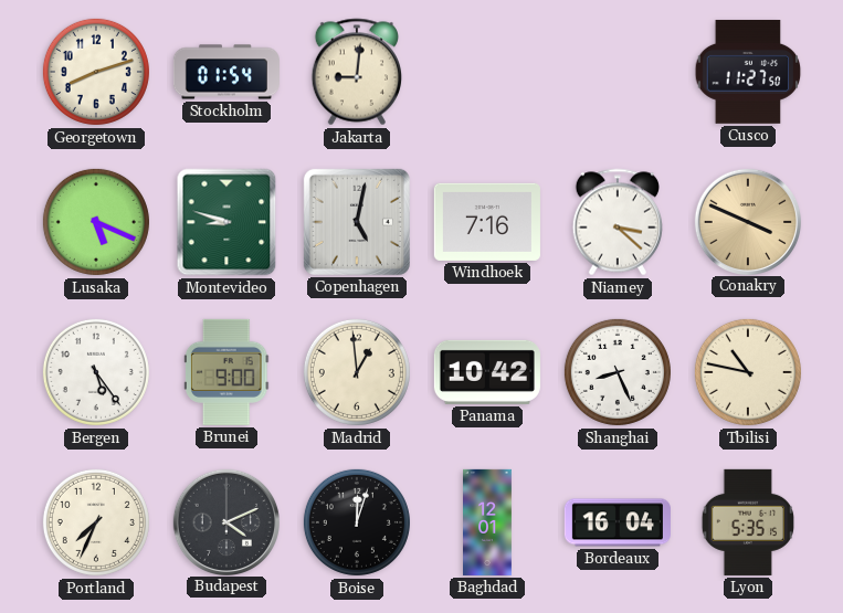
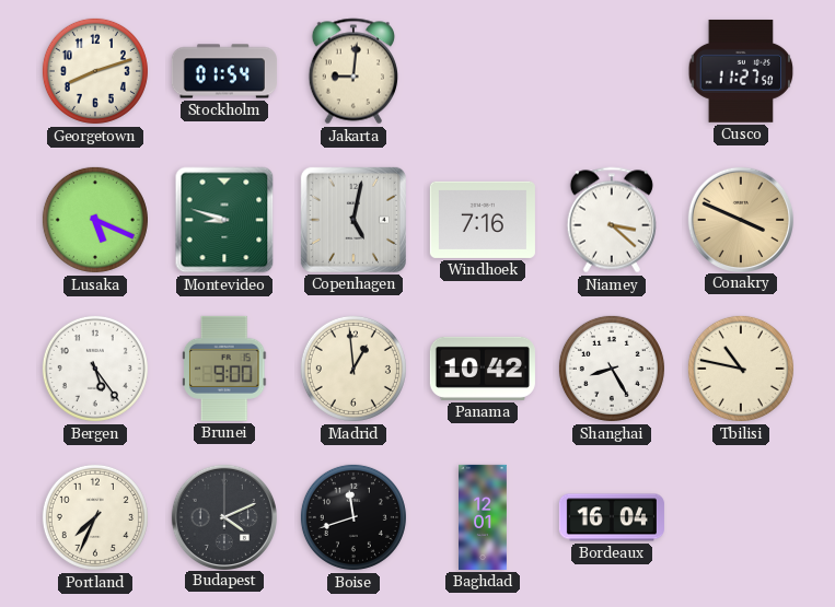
Shanghai: 8:26 -> 8:25
Boise: 12:03 -> 11:42
Lyon: 5:35 -> none
